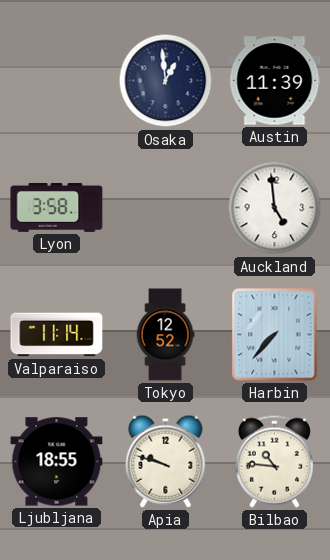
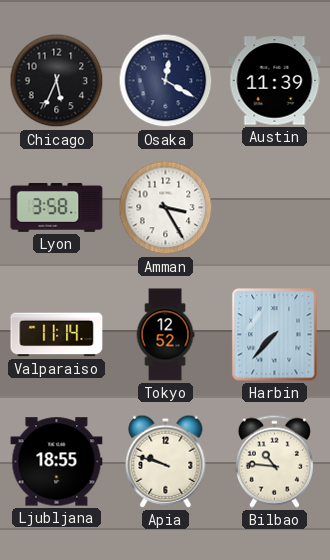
Chicago: none -> 5:34
Osaka: 12:59 -> 12:20
Amman: none -> 3:25
Auckland: 4:59 -> none
